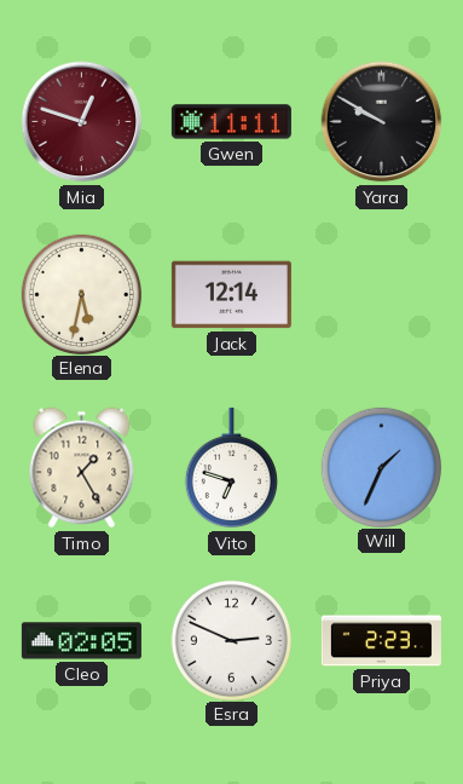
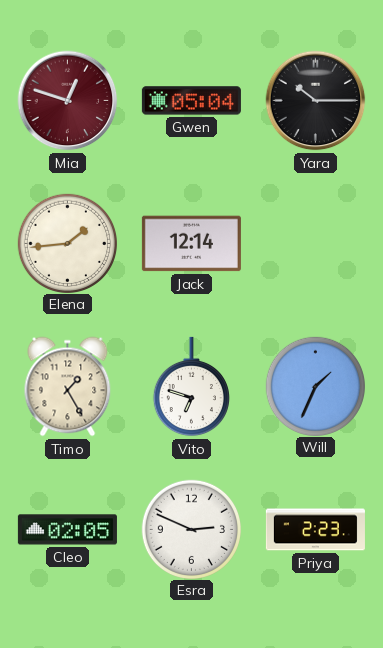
Gwen: 11:11 -> 05:04
Yara: 9:50 -> 10:15
Elena: 5:32 -> 1:44
